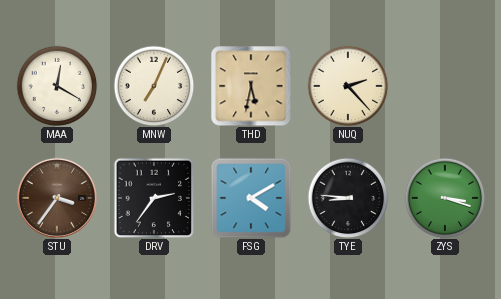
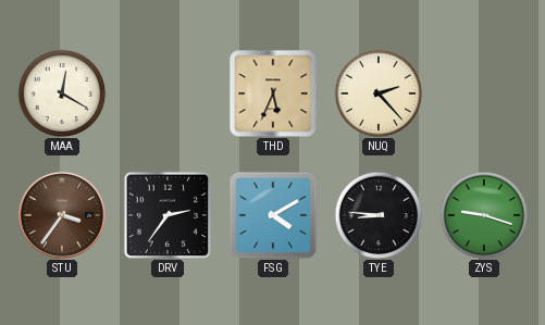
MNW: 7:04 -> none
THD: 5:32 -> 5:34
ZYS: 3:18 -> 9:18
